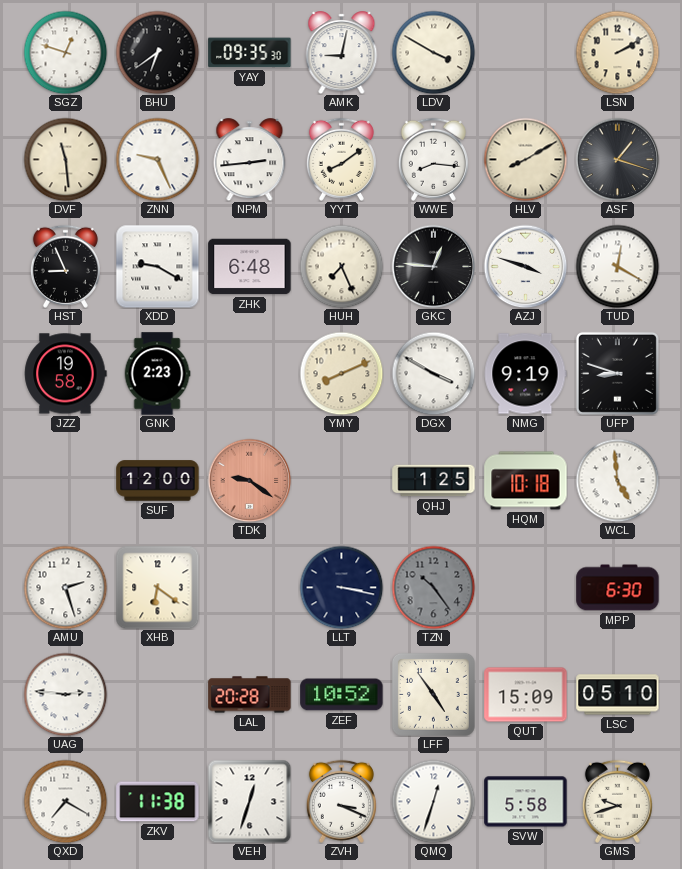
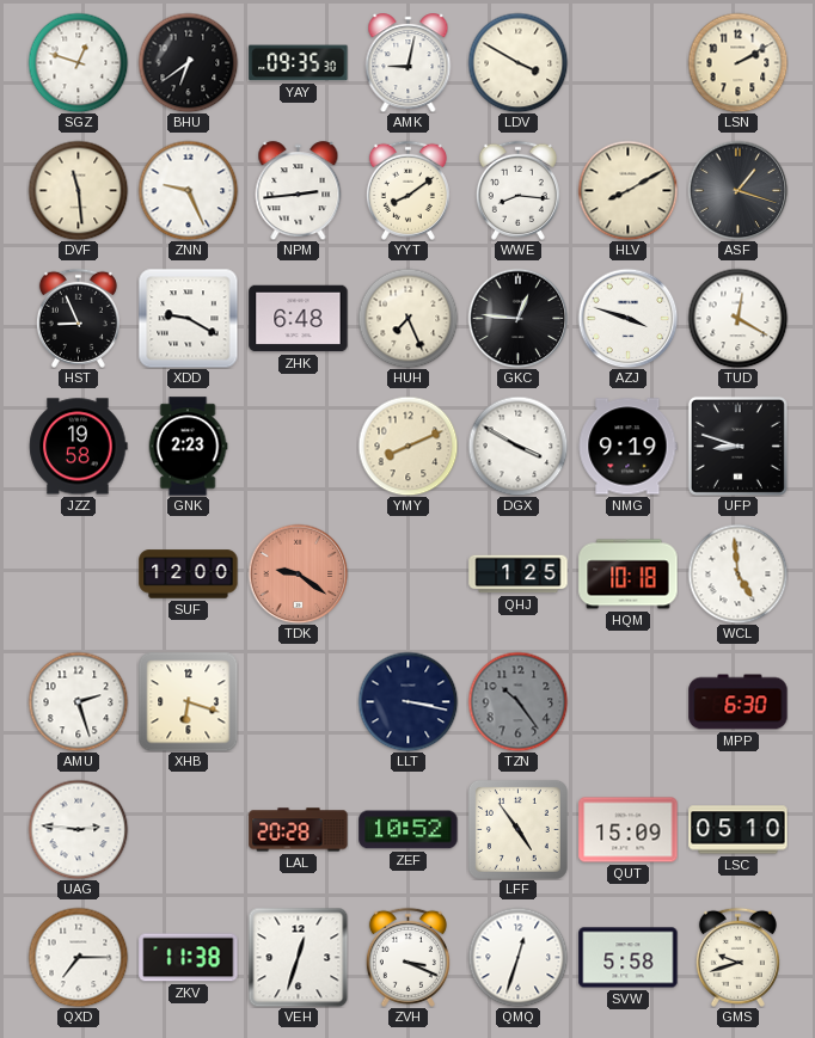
XHB: 6:21 -> 6:18
QXD: 7:20 -> 7:15
